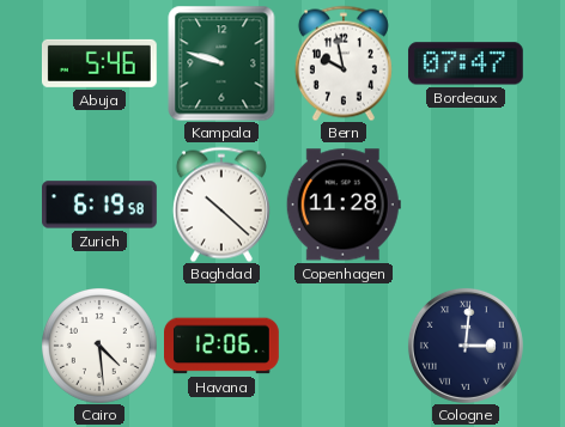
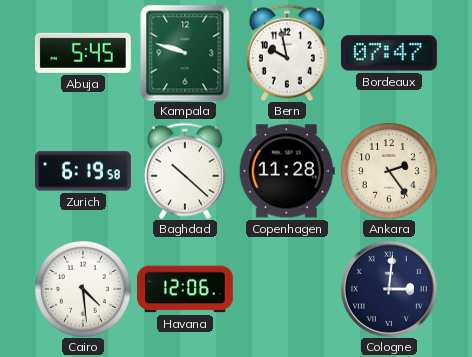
Abuja: 5:46 -> 5:45
Ankara: none -> 2:24
